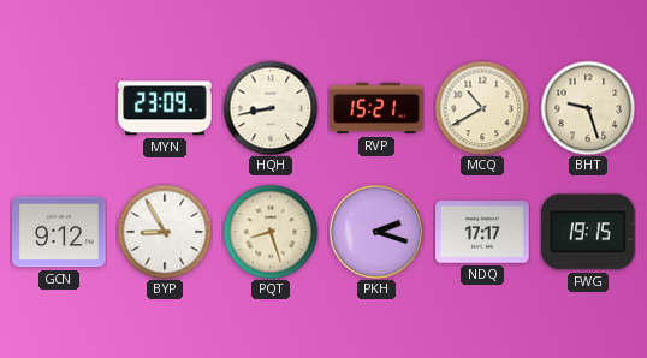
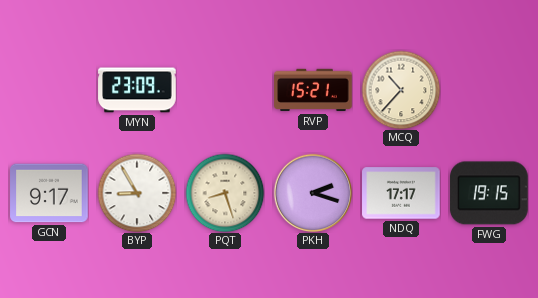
HQH: 8:43 -> none
MCQ: 10:40 -> 10:37
BHT: 9:27 -> none
GCN: 9:12 -> 9:17
